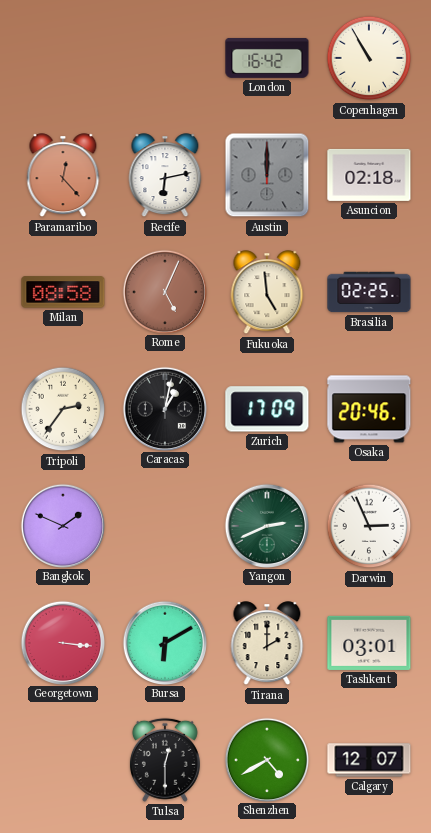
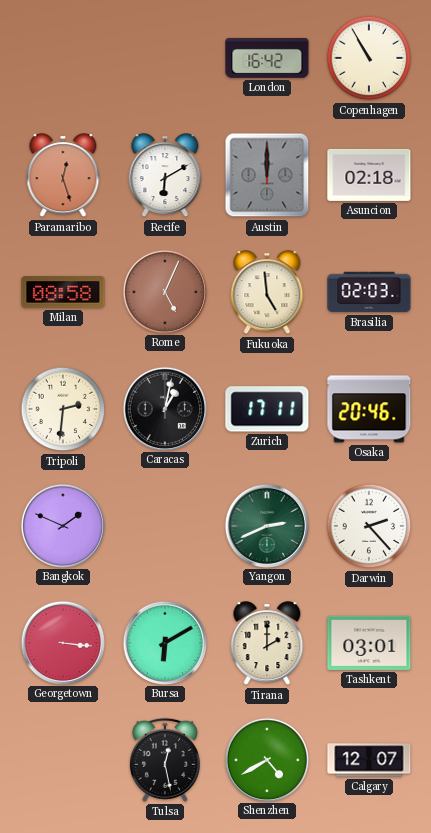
Paramaribo: 12:23 -> 12:27
Recife: 6:13 -> 6:10
Brasilia: 02:25 -> 02:03
Tripoli: 2:36 -> 2:31
Zurich: 17:09 -> 17:11
Darwin: 2:56 -> 2:23
Tulsa: 12:30 -> 12:28
